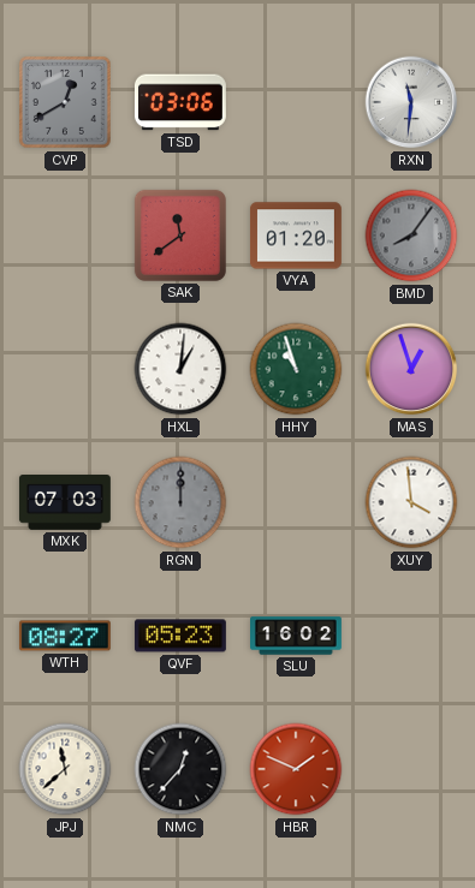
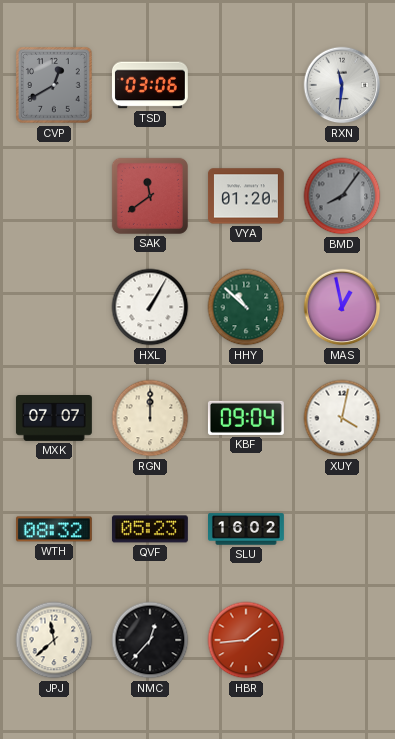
HXL: 1:01 -> 1:05
HHY: 10:57 -> 10:52
MAS: 12:57 -> 12:58
MXK: 07:03 -> 07:07
RGN dial: grey -> cream
KBF: none -> 09:04
XUY: 3:59 -> 4:02
WTH: 08:27 -> 08:32
HBR: 1:49 -> 1:44
